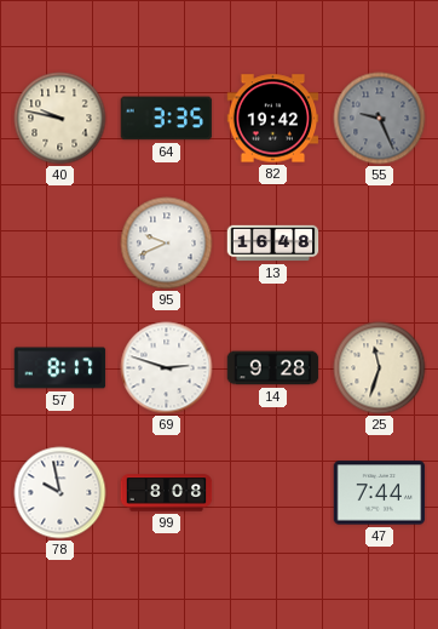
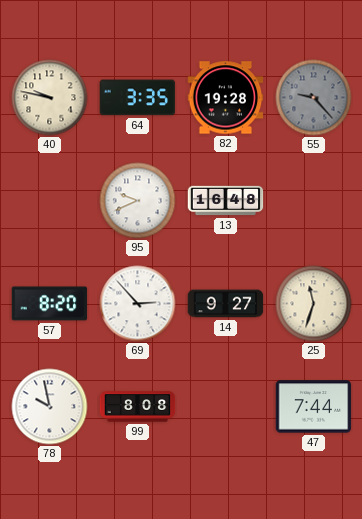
82: 19:42 -> 19:28
55: 9:26 -> 9:23
57: 8:17 -> 8:20
69: 2:48 -> 2:53
14: 9:28 -> 9:27
